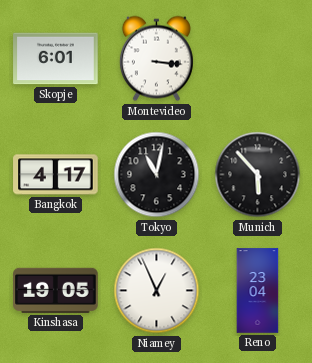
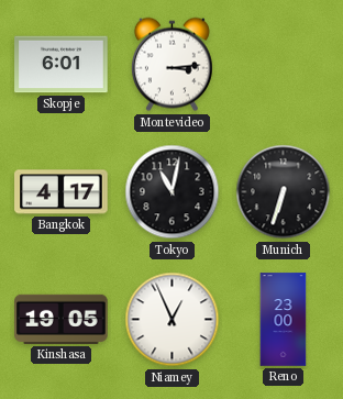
Montevideo: 3:16 -> 3:14
Munich: 5:53 -> 6:33
Reno: 23:04 -> 23:00
